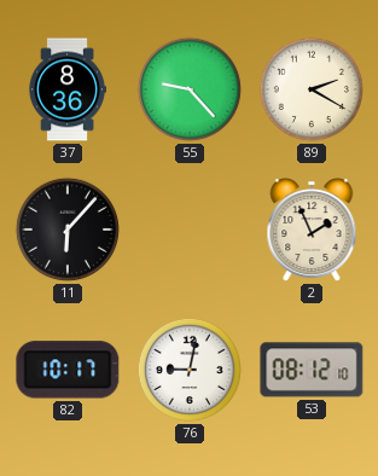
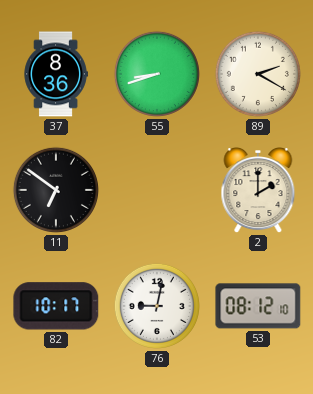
55: 9:23 -> 8:42
11: 6:07 -> 6:51
2: 1:56 -> 2:00
